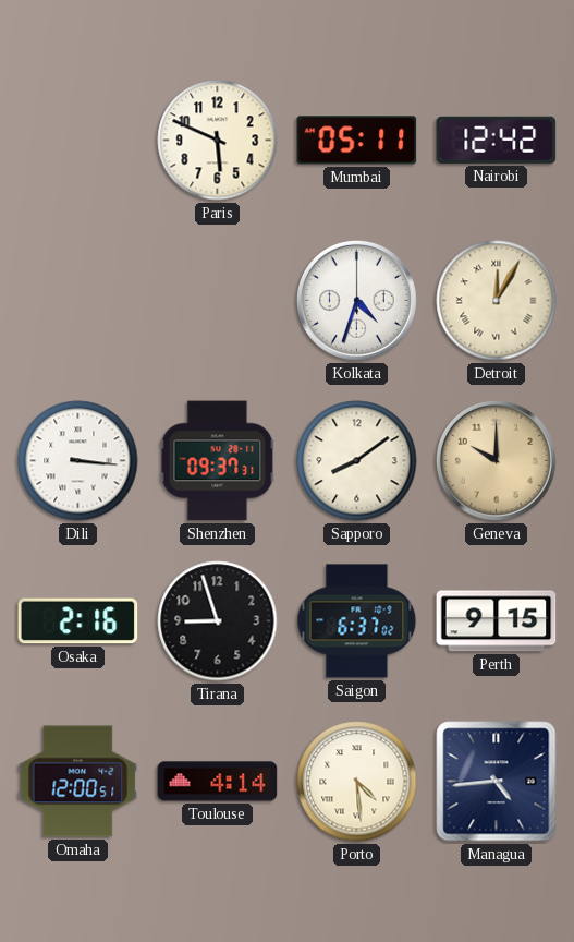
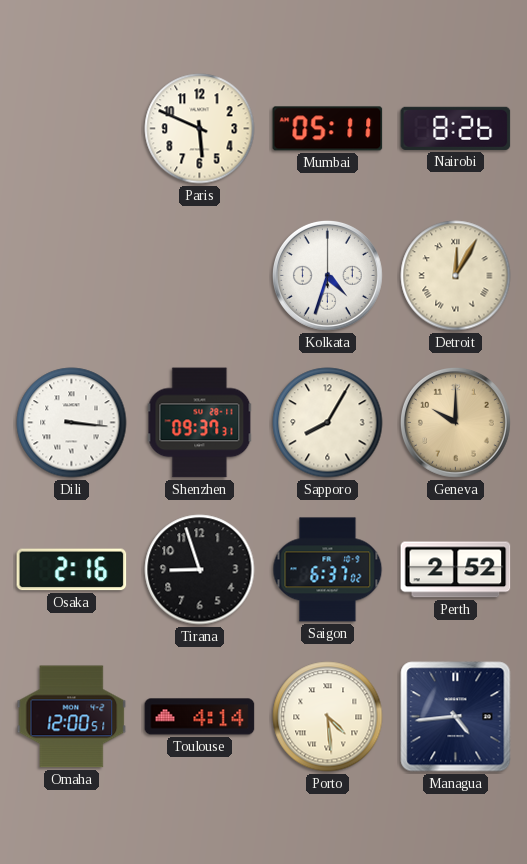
Nairobi: 12:42 -> 8:26
Sapporo: 8:09 -> 8:05
Perth: 9:15 -> 2:52
